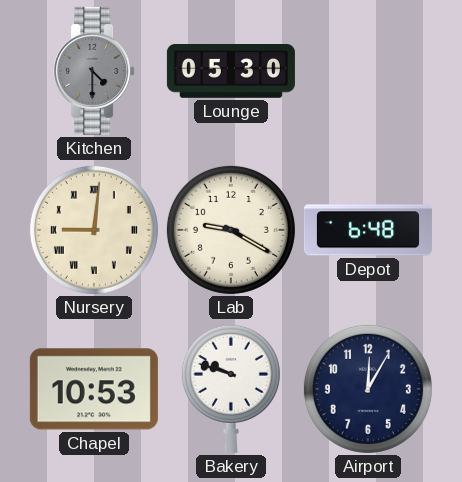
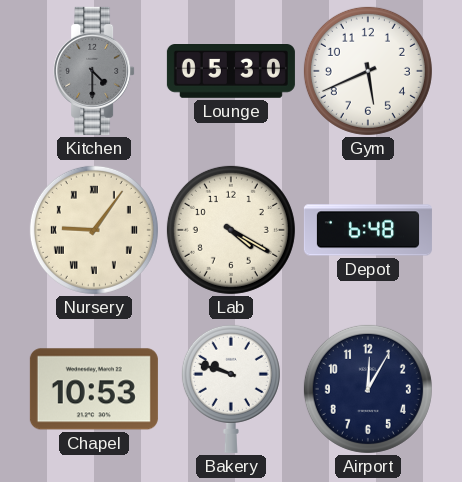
Gym: none -> 5:41
Nursery: 9:01 -> 9:06
Lab: 9:20 -> 4:20
